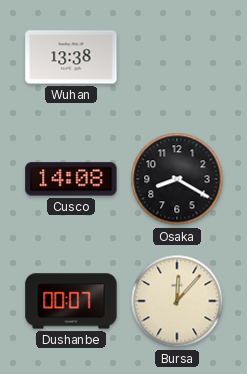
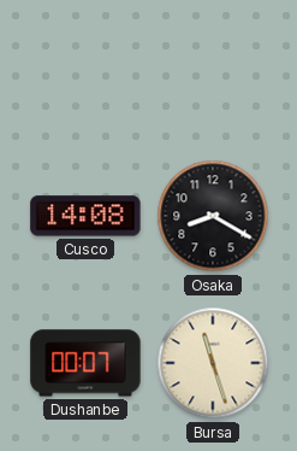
Wuhan: 13:38 -> none
Bursa: 12:07 -> 11:27
